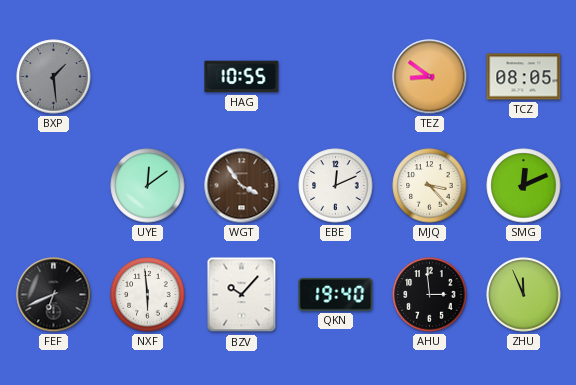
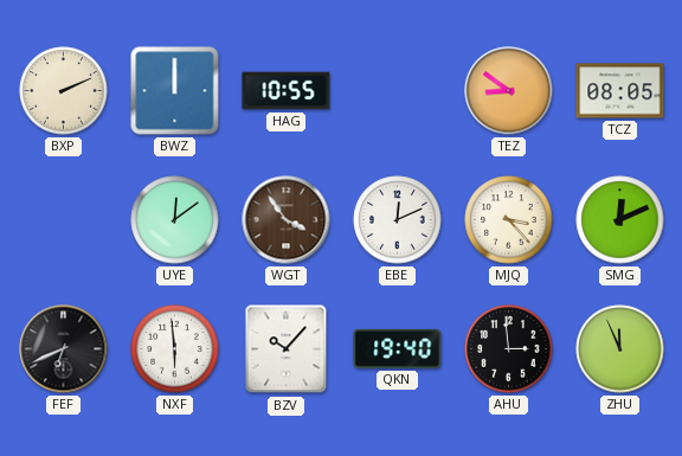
BXP: 1:29 -> 2:11
BXP dial: grey -> cream
BWZ: none -> 12:00
